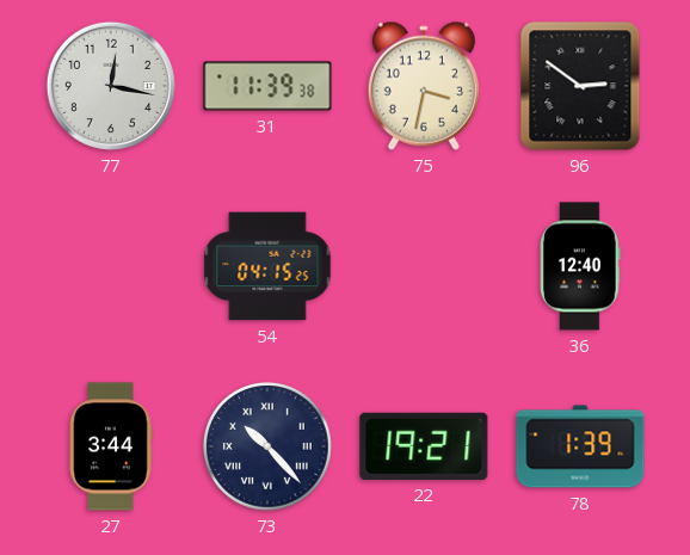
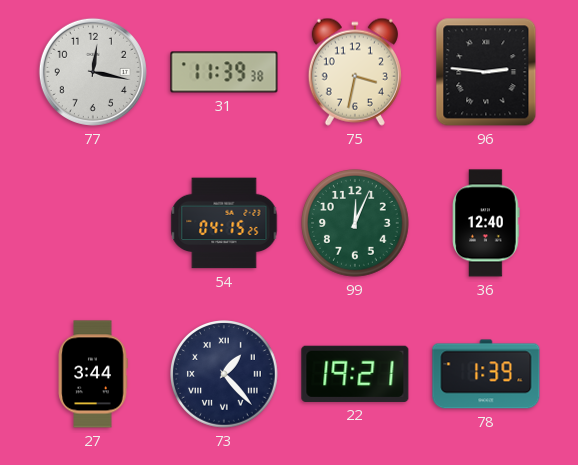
96: 2:51 -> 2:46
99: none -> 12:04
73: 10:23 -> 1:23
